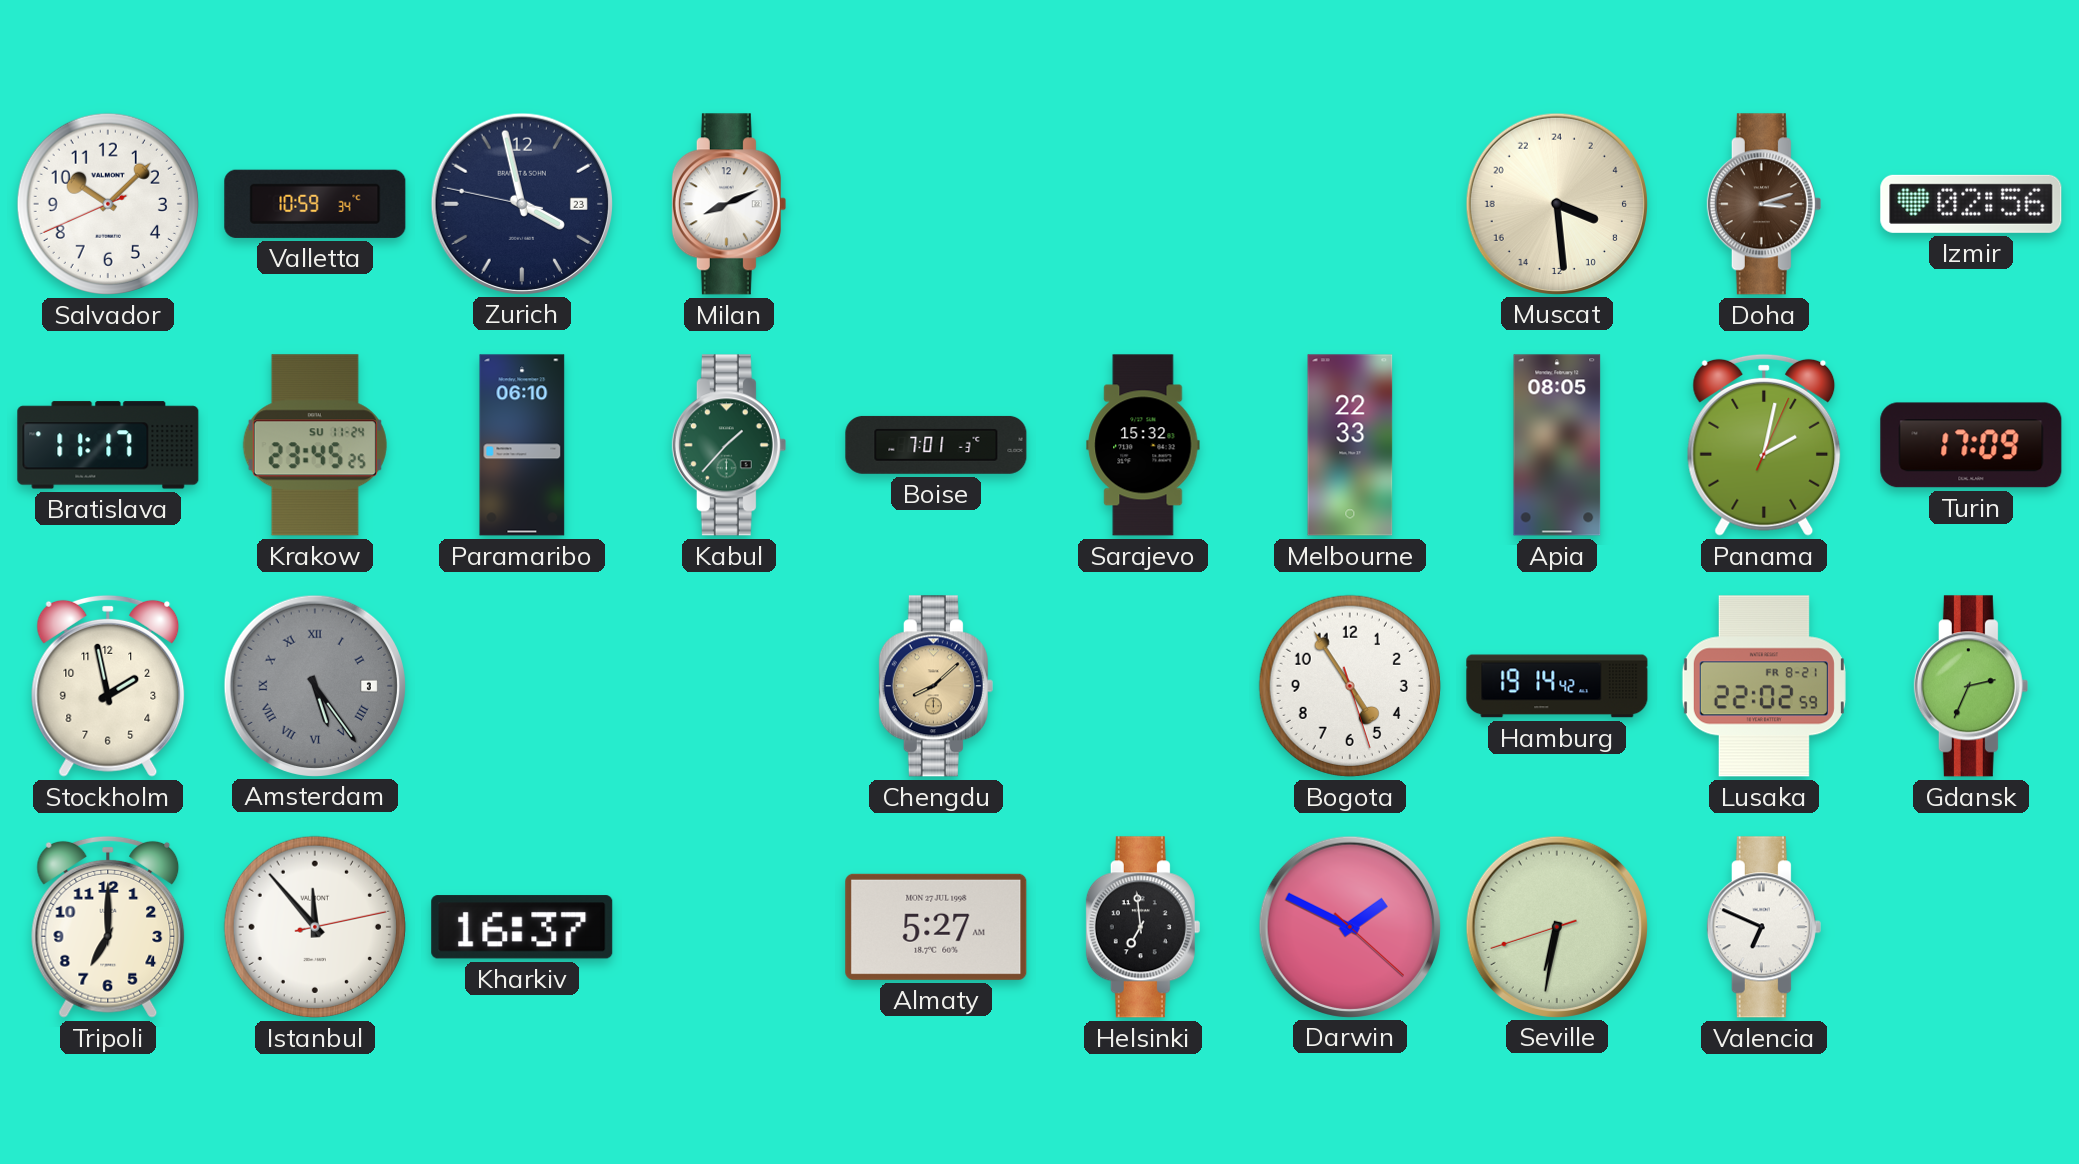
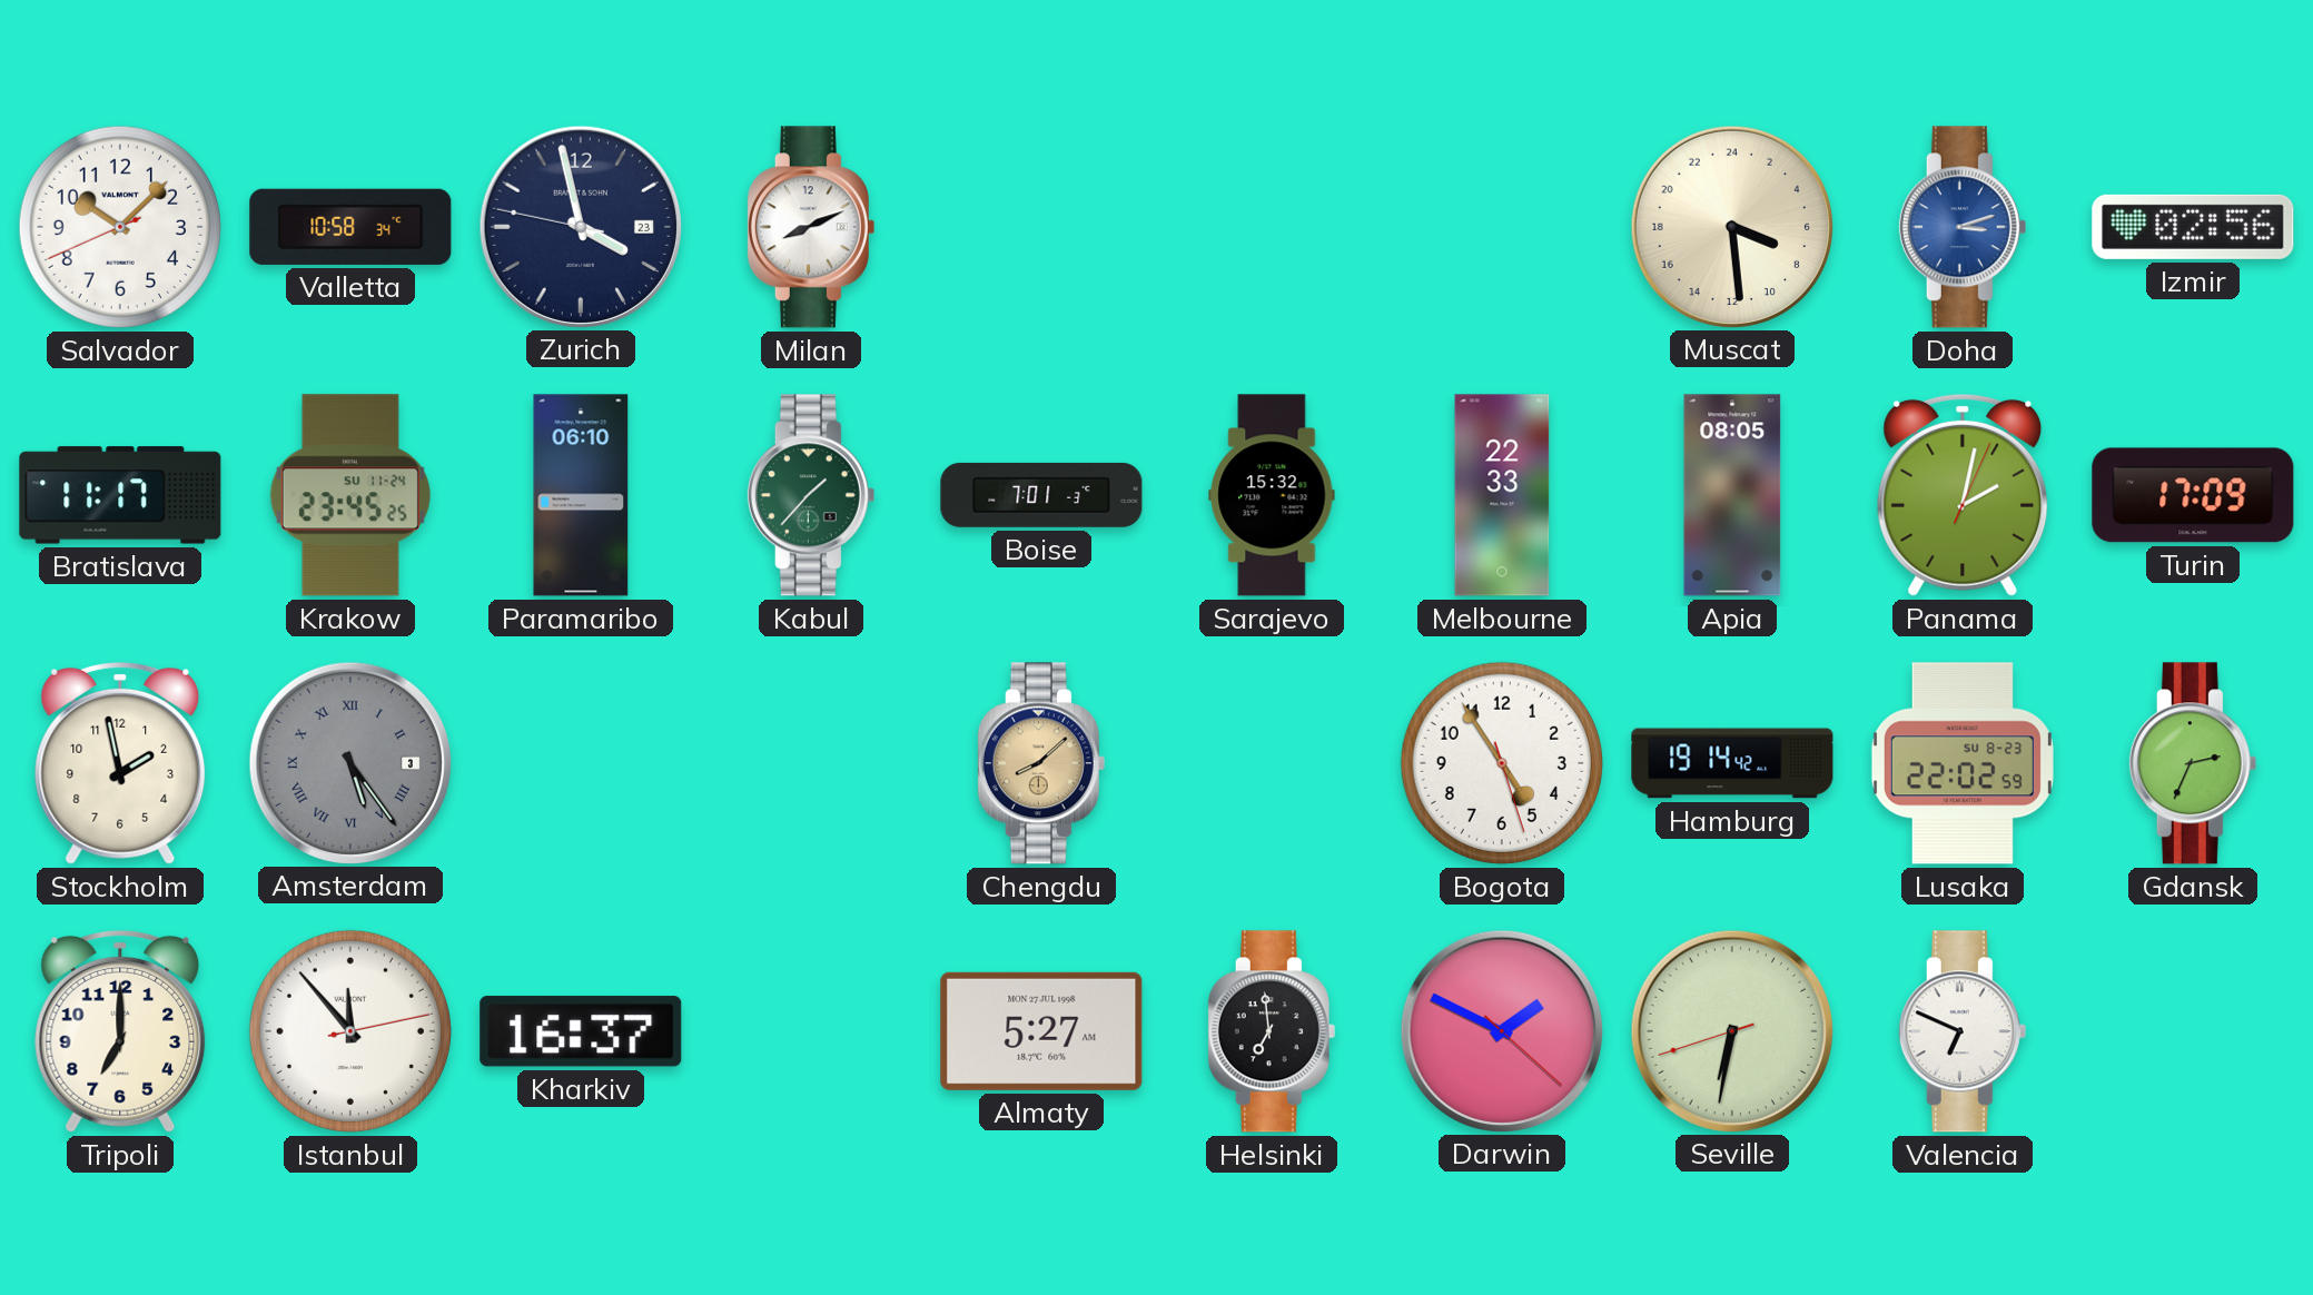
Valletta: 10:59 -> 10:58
Doha dial: brown -> blue
Lusaka date: FR 8-21 -> SU 8-23
